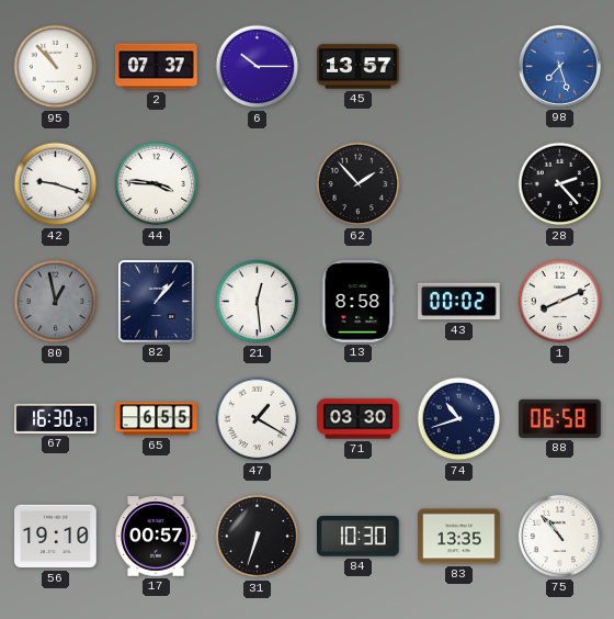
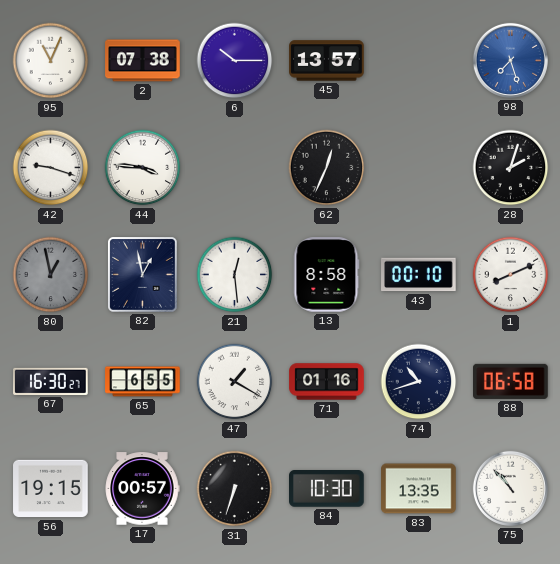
95: 10:53 -> 11:04
2: 07:37 -> 07:38
62: 1:53 -> 12:34
28: 2:23 -> 2:03
82: 1:07 -> 12:58
43: 00:02 -> 00:10
71: 03:30 -> 01:16
56: 19:10 -> 19:15
